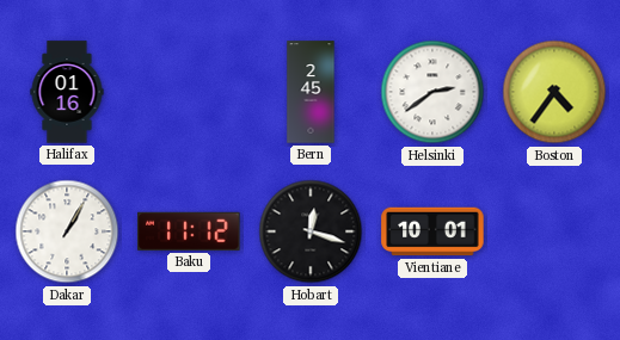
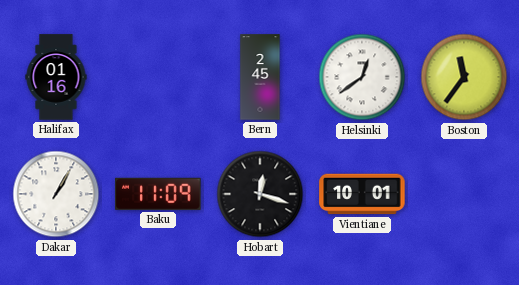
Helsinki: 2:39 -> 12:39
Boston: 4:36 -> 11:36
Baku: 11:12 -> 11:09
